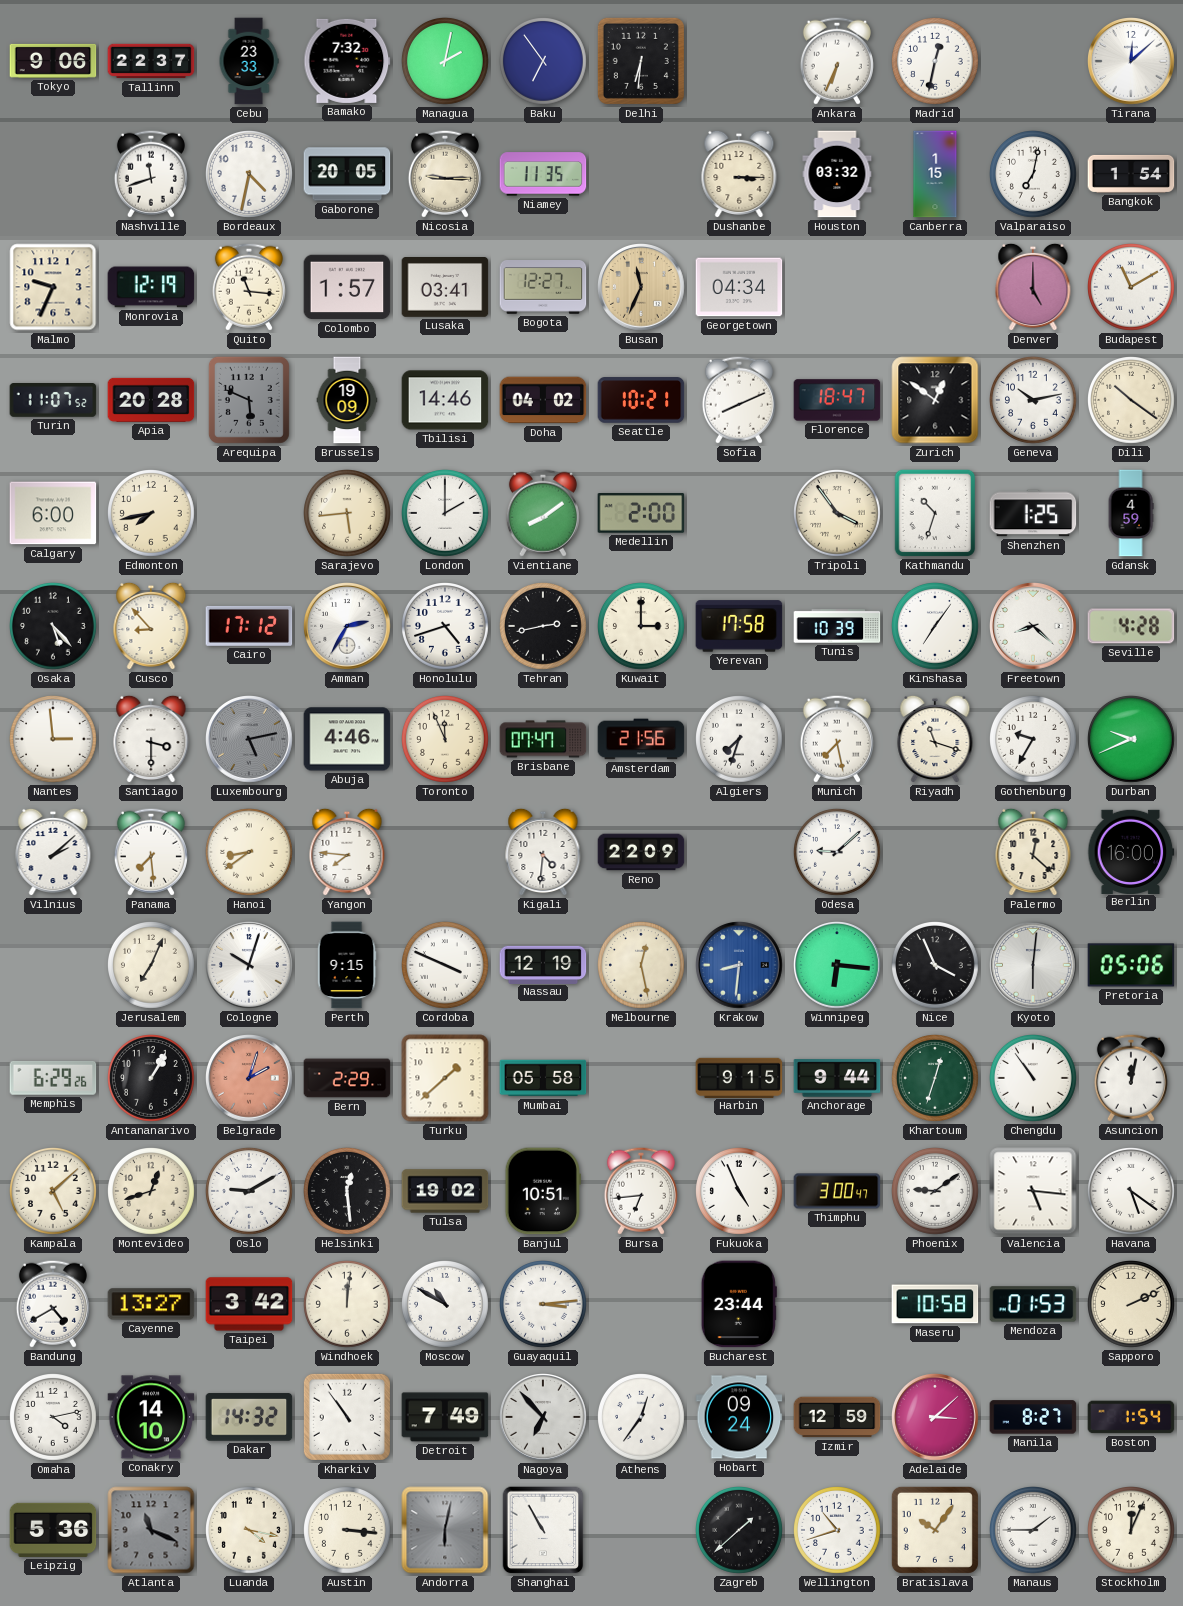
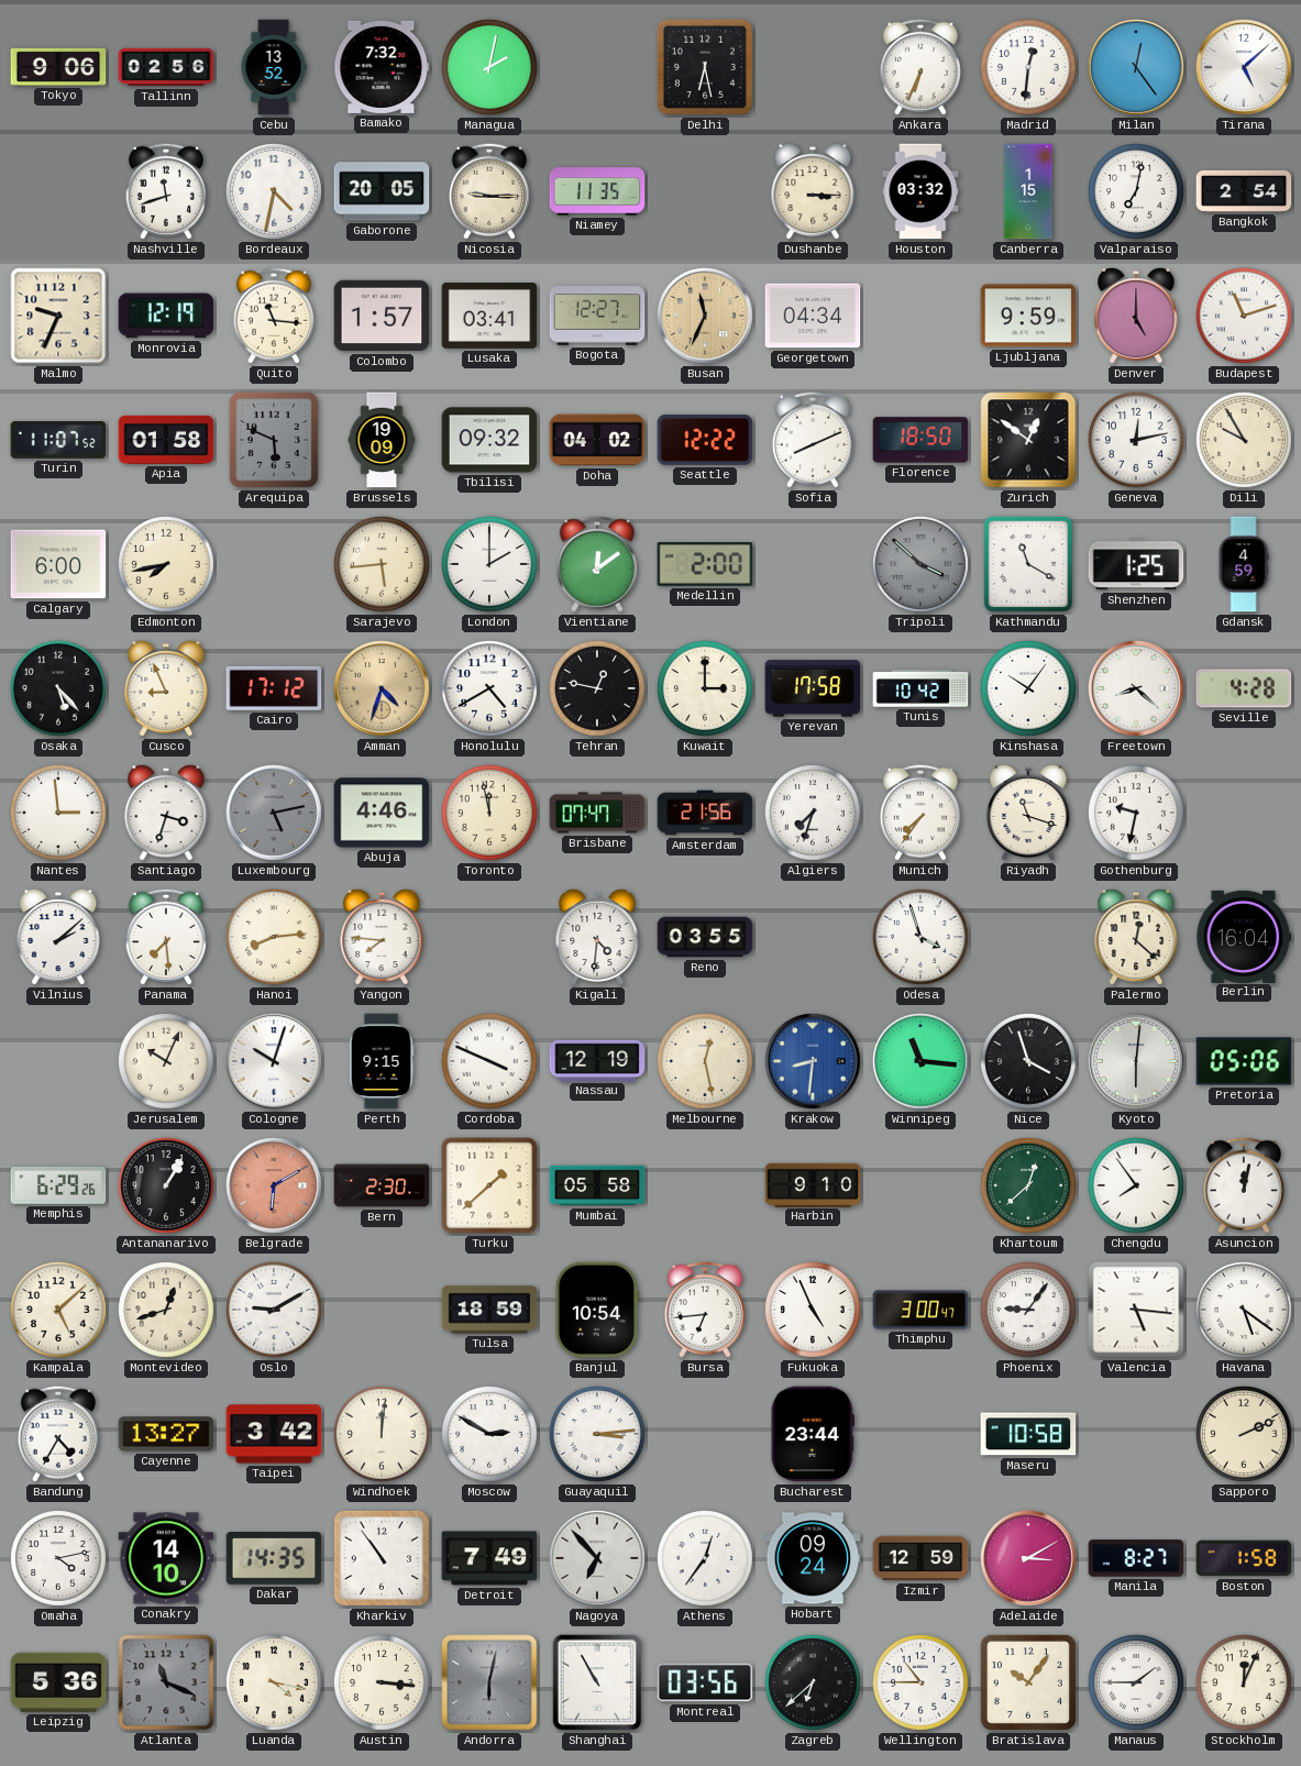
Tallinn: 22:37 -> 02:56
Cebu: 23:33 -> 13:52
Baku: 6:54 -> none
Delhi: 6:31 -> 6:28
Madrid: 12:32 -> 12:31
Milan: none -> 12:24
Tirana: 12:08 -> 5:08
Bangkok: 1:54 -> 2:54
Ljubljana: none -> 9:59
Budapest: 11:10 -> 11:12
Apia: 20:28 -> 01:58
Tbilisi: 14:46 -> 09:32
Seattle: 10:21 -> 12:22
Florence: 18:47 -> 18:50
Geneva: 10:13 -> 12:13
Dili: 10:21 -> 9:55
Vientiane: 8:09 -> 12:09
Tripoli: 3:54 -> 3:52
Tripoli dial: cream -> grey
Kathmandu: 10:33 -> 11:20
Cusco: 8:53 -> 8:56
Amman: 2:35 -> 4:33
Amman dial: white -> champagne
Honolulu: 4:42 -> 4:40
Tehran: 2:43 -> 12:47
Tunis: 10:39 -> 10:42
Kinshasa: 7:06 -> 10:06
Santiago: 3:30 -> 3:33
Toronto: 11:56 -> 11:58
Munich: 7:28 -> 7:36
Gothenburg: 9:35 -> 9:32
Durban: 9:41 -> none
Hanoi: 8:39 -> 8:14
Reno: 22:09 -> 03:55
Odesa: 9:08 -> 3:57
Berlin: 16:00 -> 16:04
Jerusalem: 7:04 -> 10:04
Winnipeg: 6:16 -> 11:16
Nice: 3:56 -> 3:57
Belgrade: 2:03 -> 6:10
Bern: 2:29 -> 2:30
Harbin: 9:15 -> 9:10
Anchorage: 9:44 -> none
Khartoum: 12:33 -> 12:38
Chengdu: 10:54 -> 7:54
Helsinki: 12:29 -> none
Tulsa: 19:02 -> 18:59
Banjul: 10:51 -> 10:54
Phoenix: 9:09 -> 9:06
Bandung: 4:40 -> 4:35
Moscow: 10:50 -> 2:50
Mendoza: 01:53 -> none
Dakar: 14:32 -> 14:35
Adelaide: 3:08 -> 3:10
Boston: 1:54 -> 1:58
Montreal: none -> 03:56
Zagreb: 1:38 -> 6:38
Wellington: 10:42 -> 10:45
